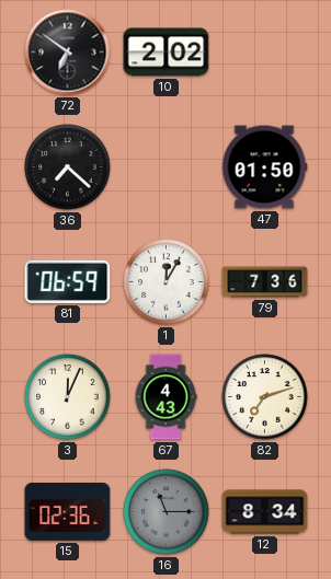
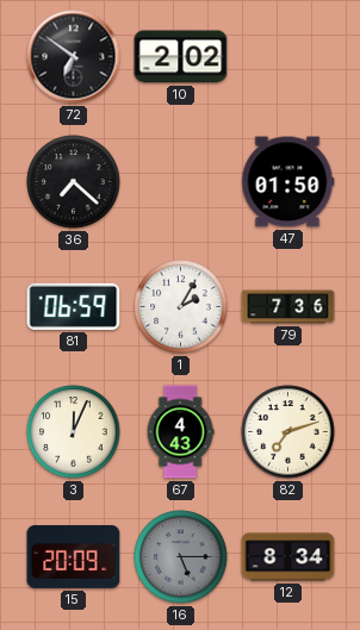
1: 12:05 -> 2:05
15: 02:36 -> 20:09
16: 11:15 -> 5:15
